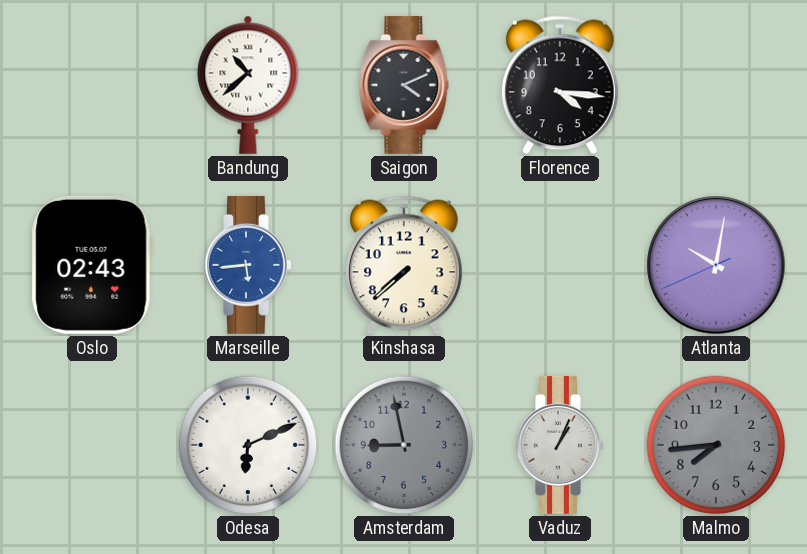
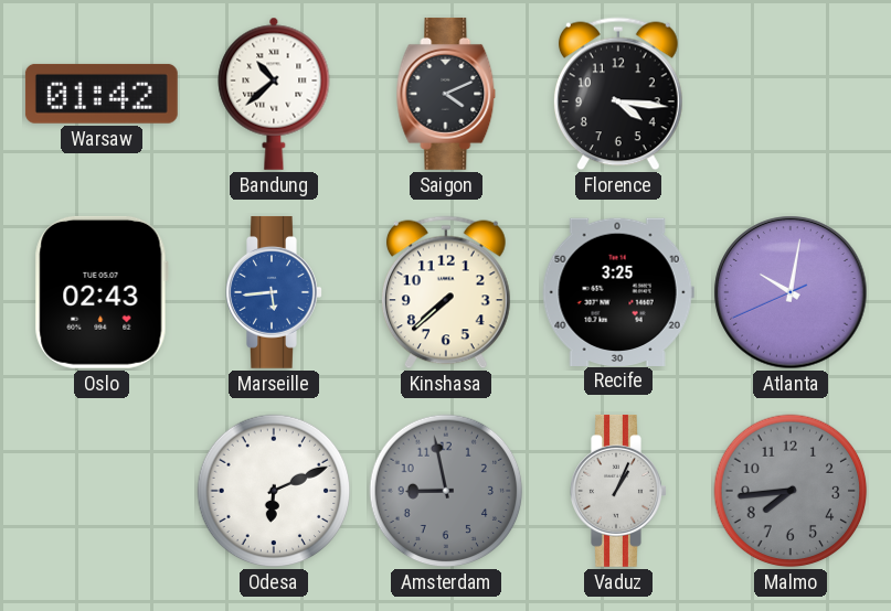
Warsaw: none -> 01:42
Recife: none -> 3:25
